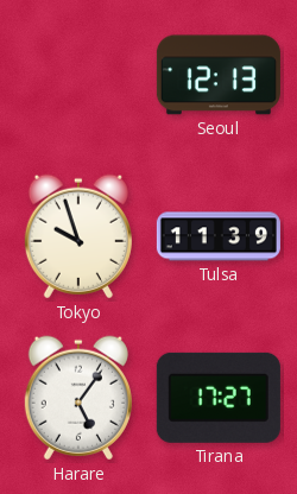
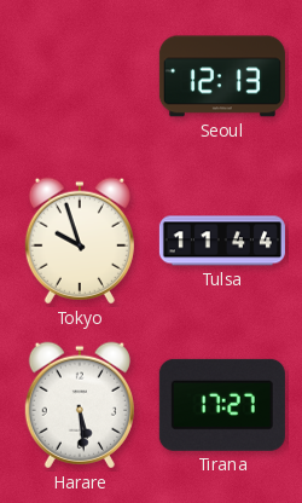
Tulsa: 11:39 -> 11:44
Harare: 5:06 -> 5:29
